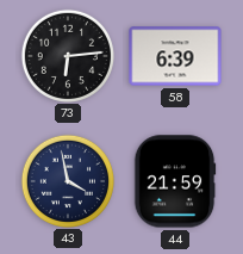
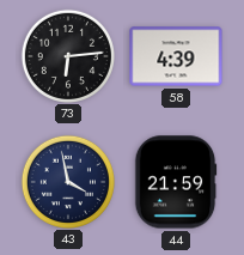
58: 6:39 -> 4:39
